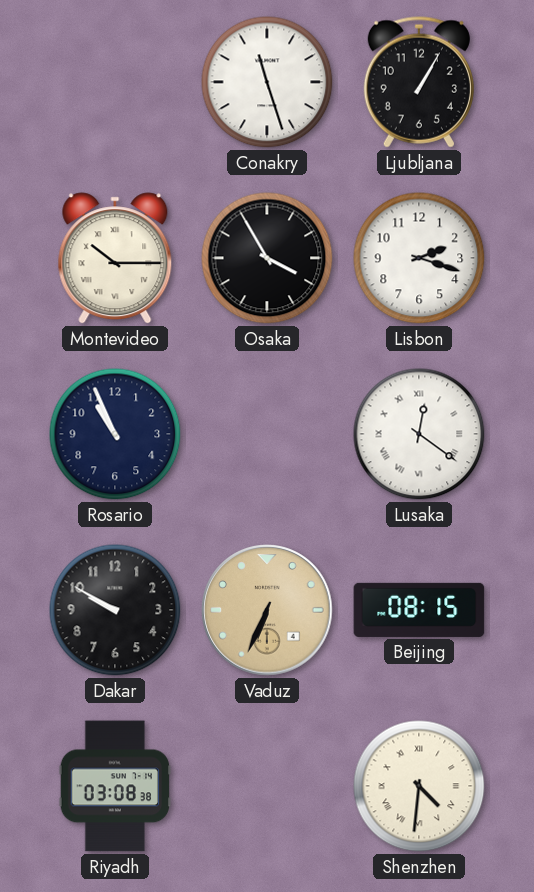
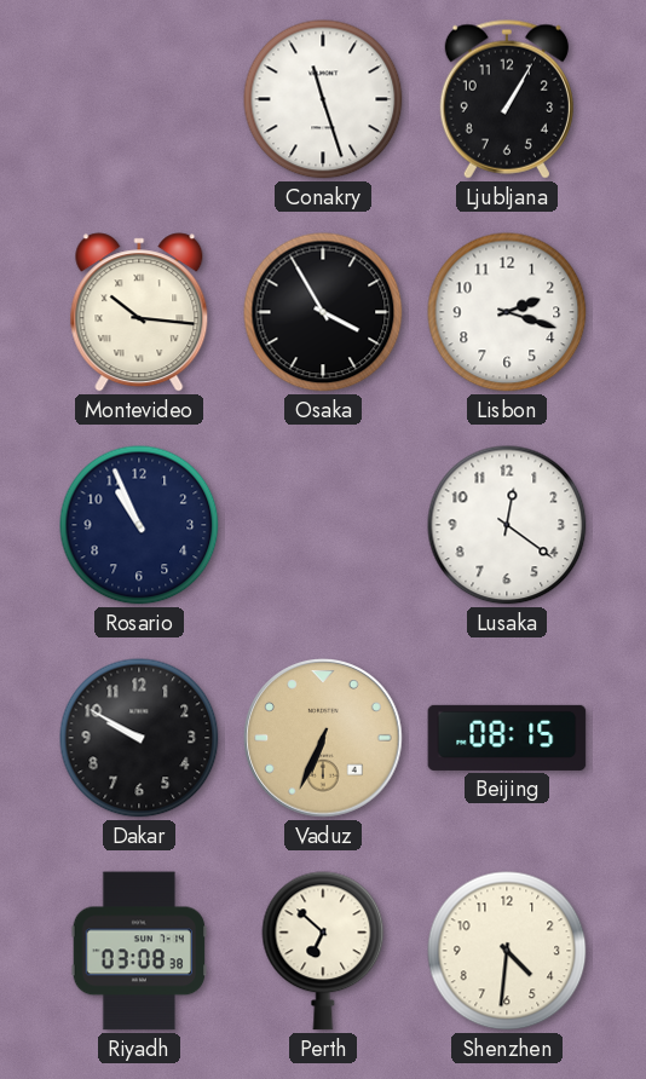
Montevideo: 10:15 -> 10:16
Lusaka numerals: Roman -> Arabic
Perth: none -> 6:52
Shenzhen numerals: Roman -> Arabic
